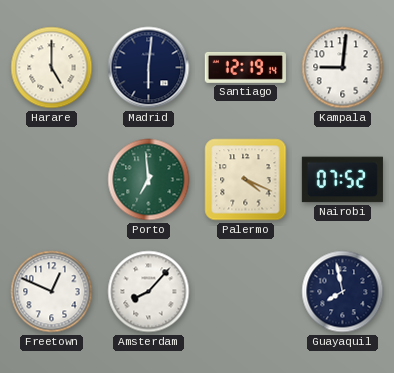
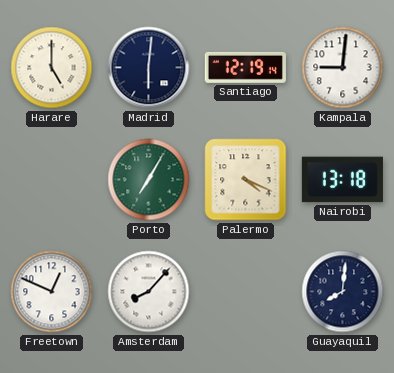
Porto: 6:59 -> 7:05
Nairobi: 07:52 -> 13:18
Guayaquil: 7:58 -> 8:01
